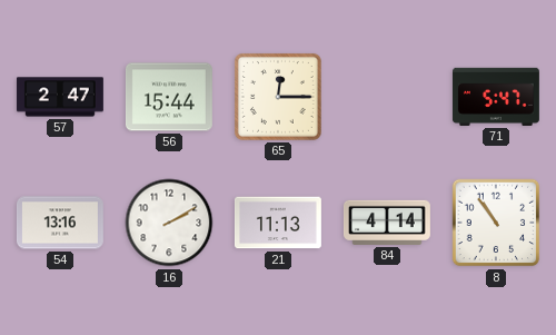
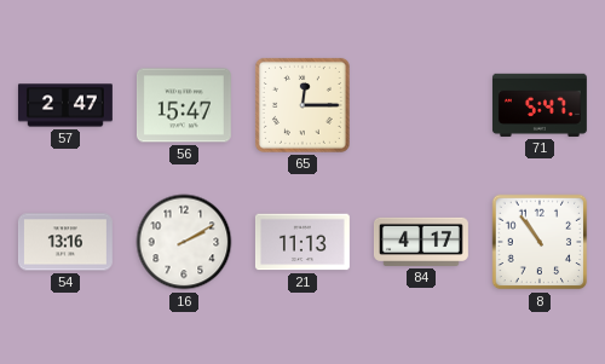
56: 15:44 -> 15:47
84: 4:14 -> 4:17
